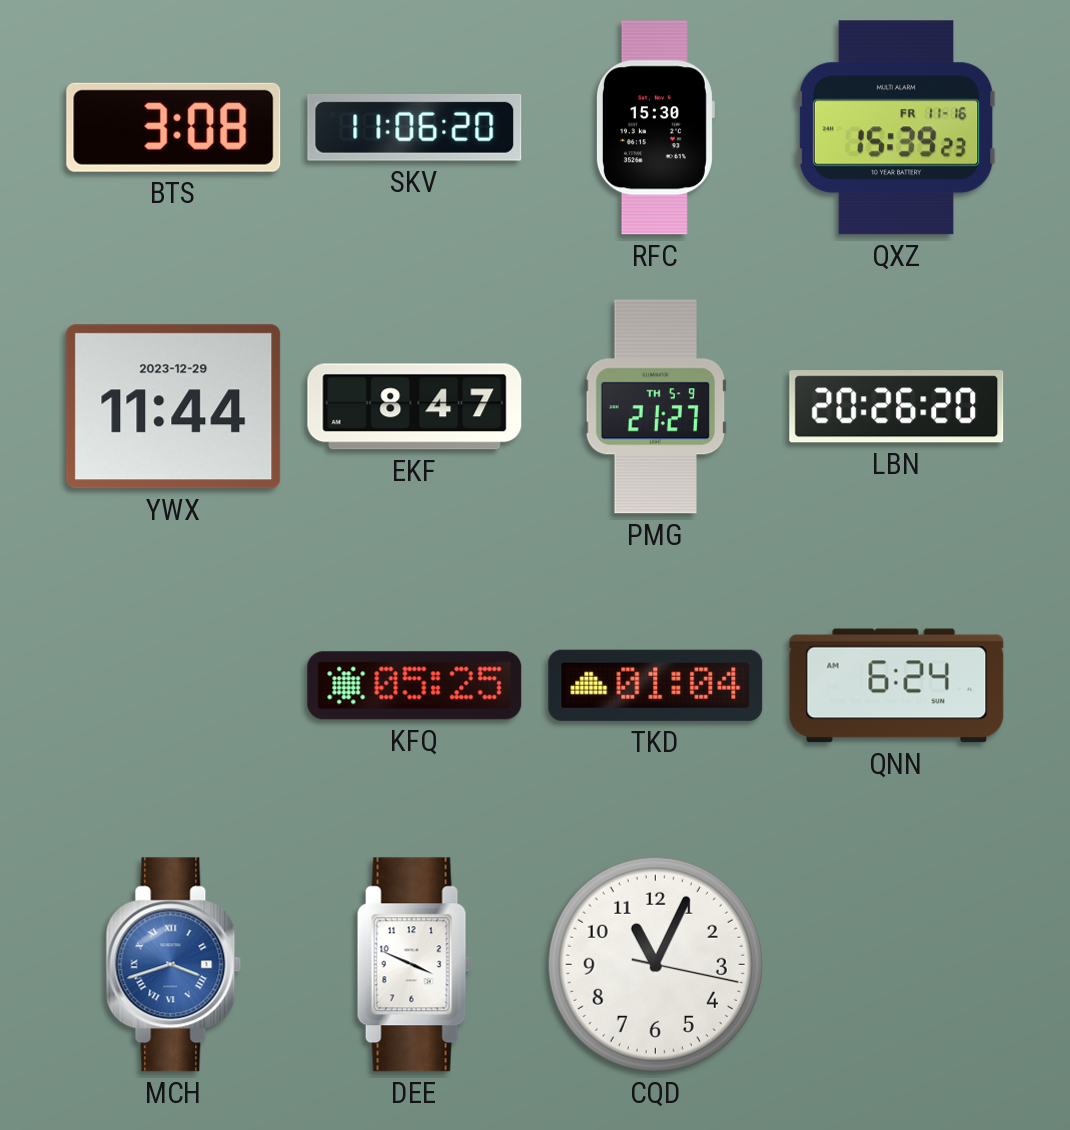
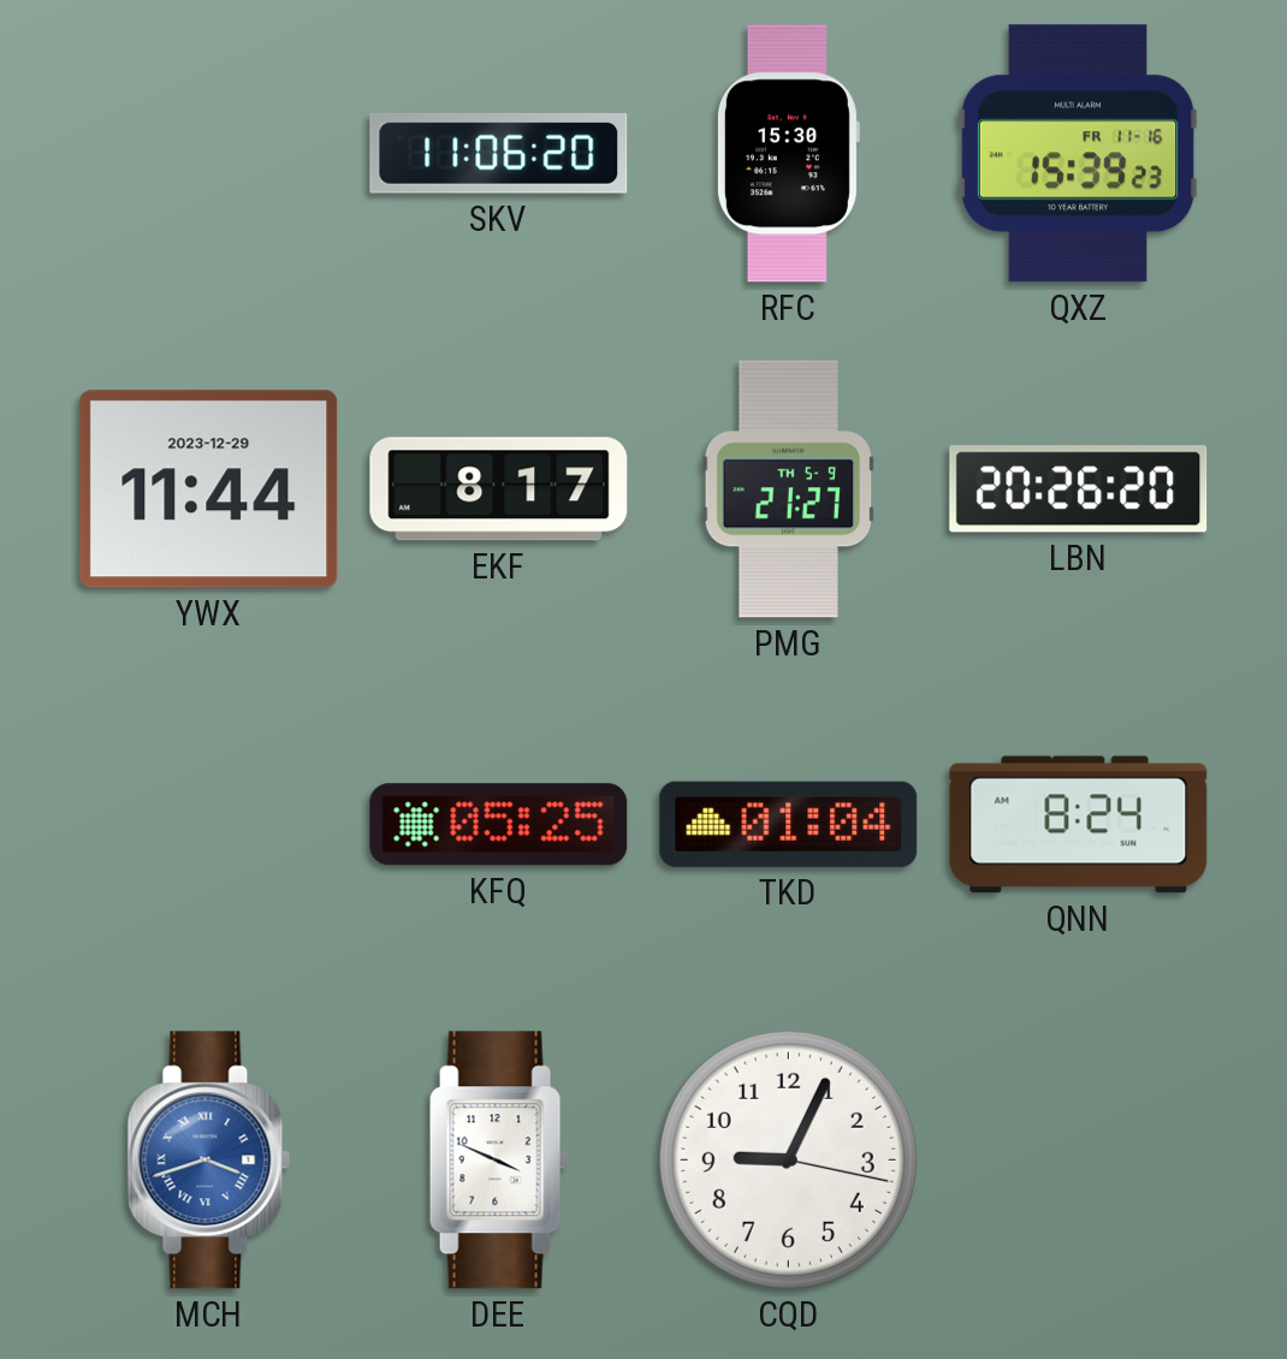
BTS: 3:08 -> none
EKF: 8:47 -> 8:17
QNN: 6:24 -> 8:24
CQD: 11:04 -> 9:04
